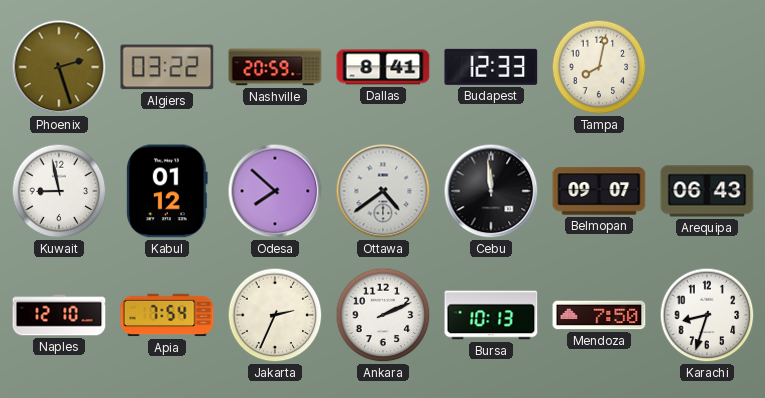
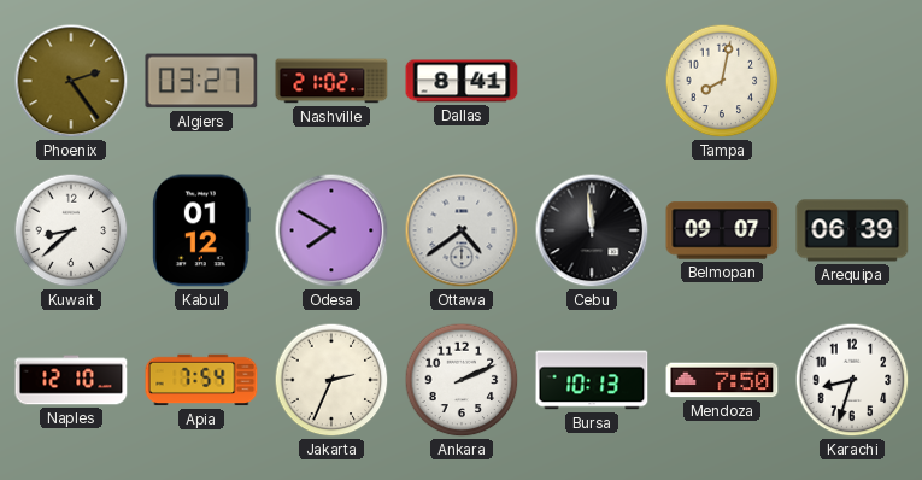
Phoenix: 2:27 -> 2:24
Algiers: 03:22 -> 03:27
Nashville: 20:59 -> 21:02
Budapest: 12:33 -> none
Kuwait: 8:58 -> 8:38
Odesa: 7:52 -> 7:50
Arequipa: 06:43 -> 06:39
